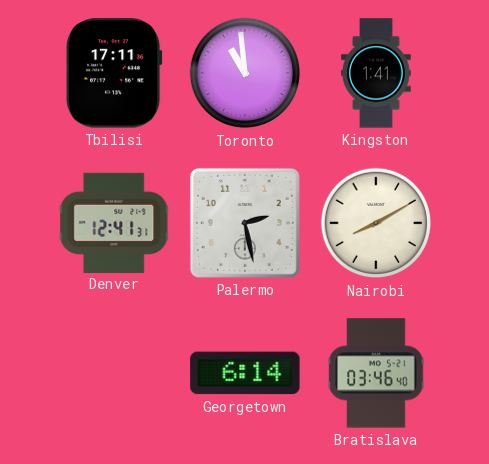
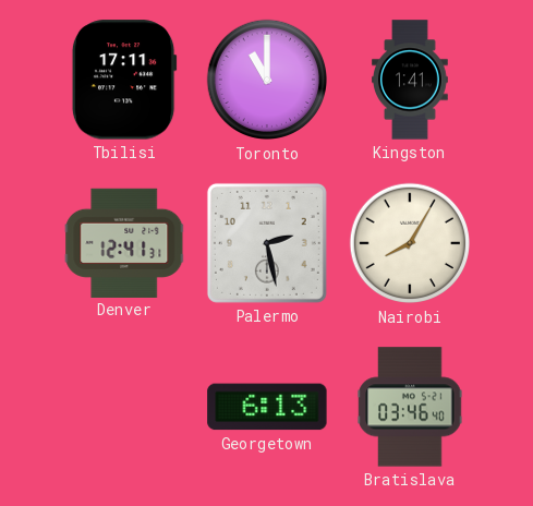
Toronto: 10:59 -> 11:00
Nairobi: 8:10 -> 8:05
Georgetown: 6:14 -> 6:13
